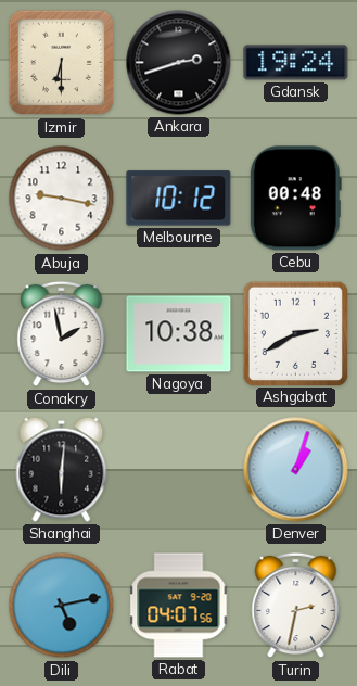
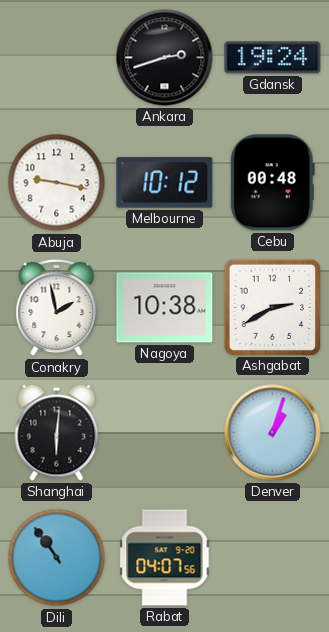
Izmir: 6:30 -> none
Dili: 5:13 -> 10:54
Turin: 2:32 -> none
